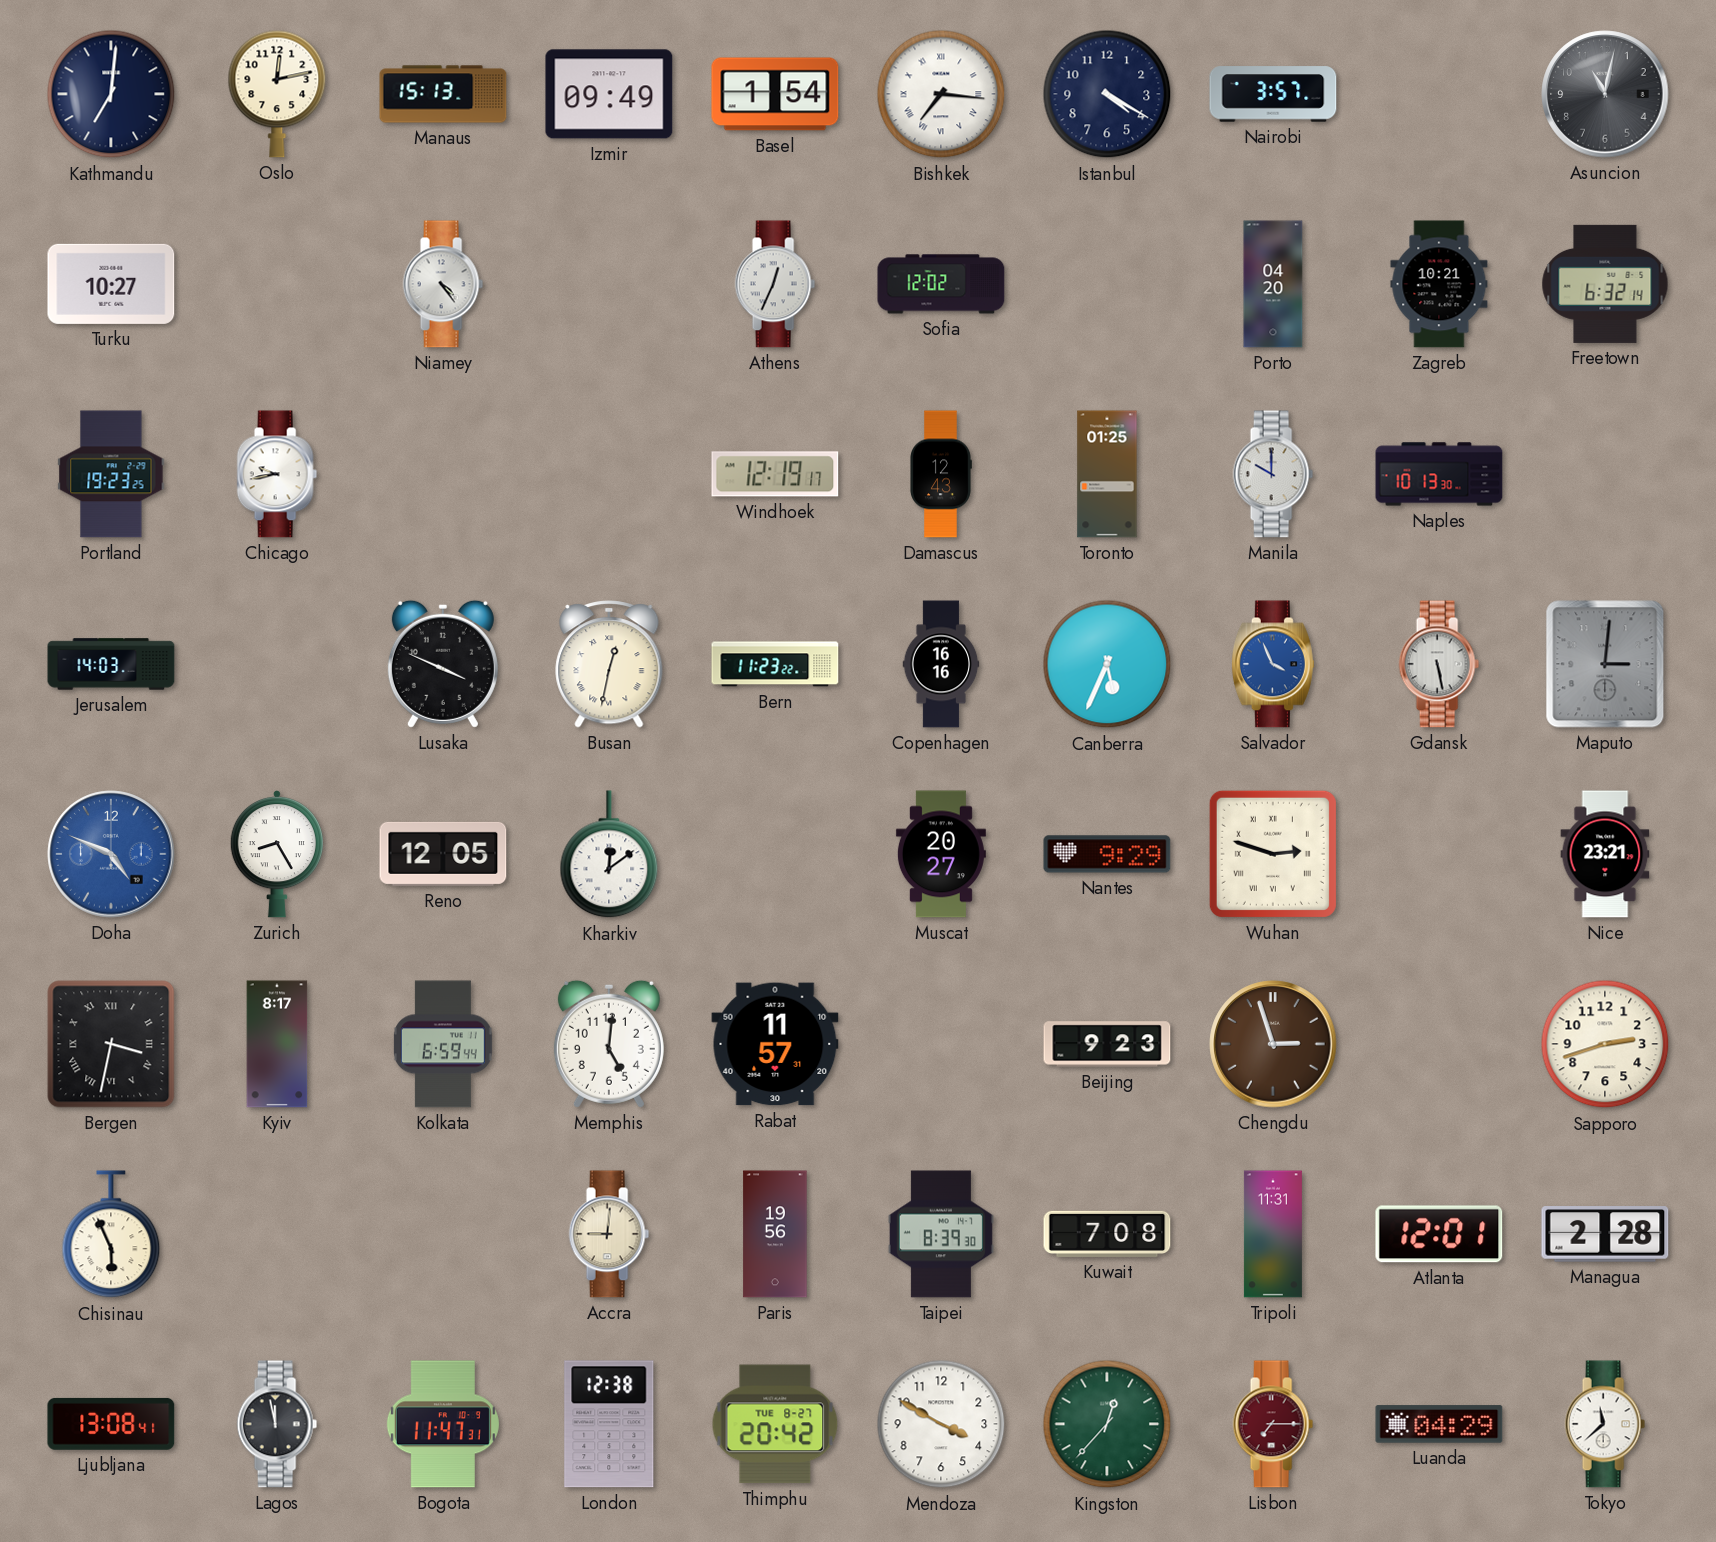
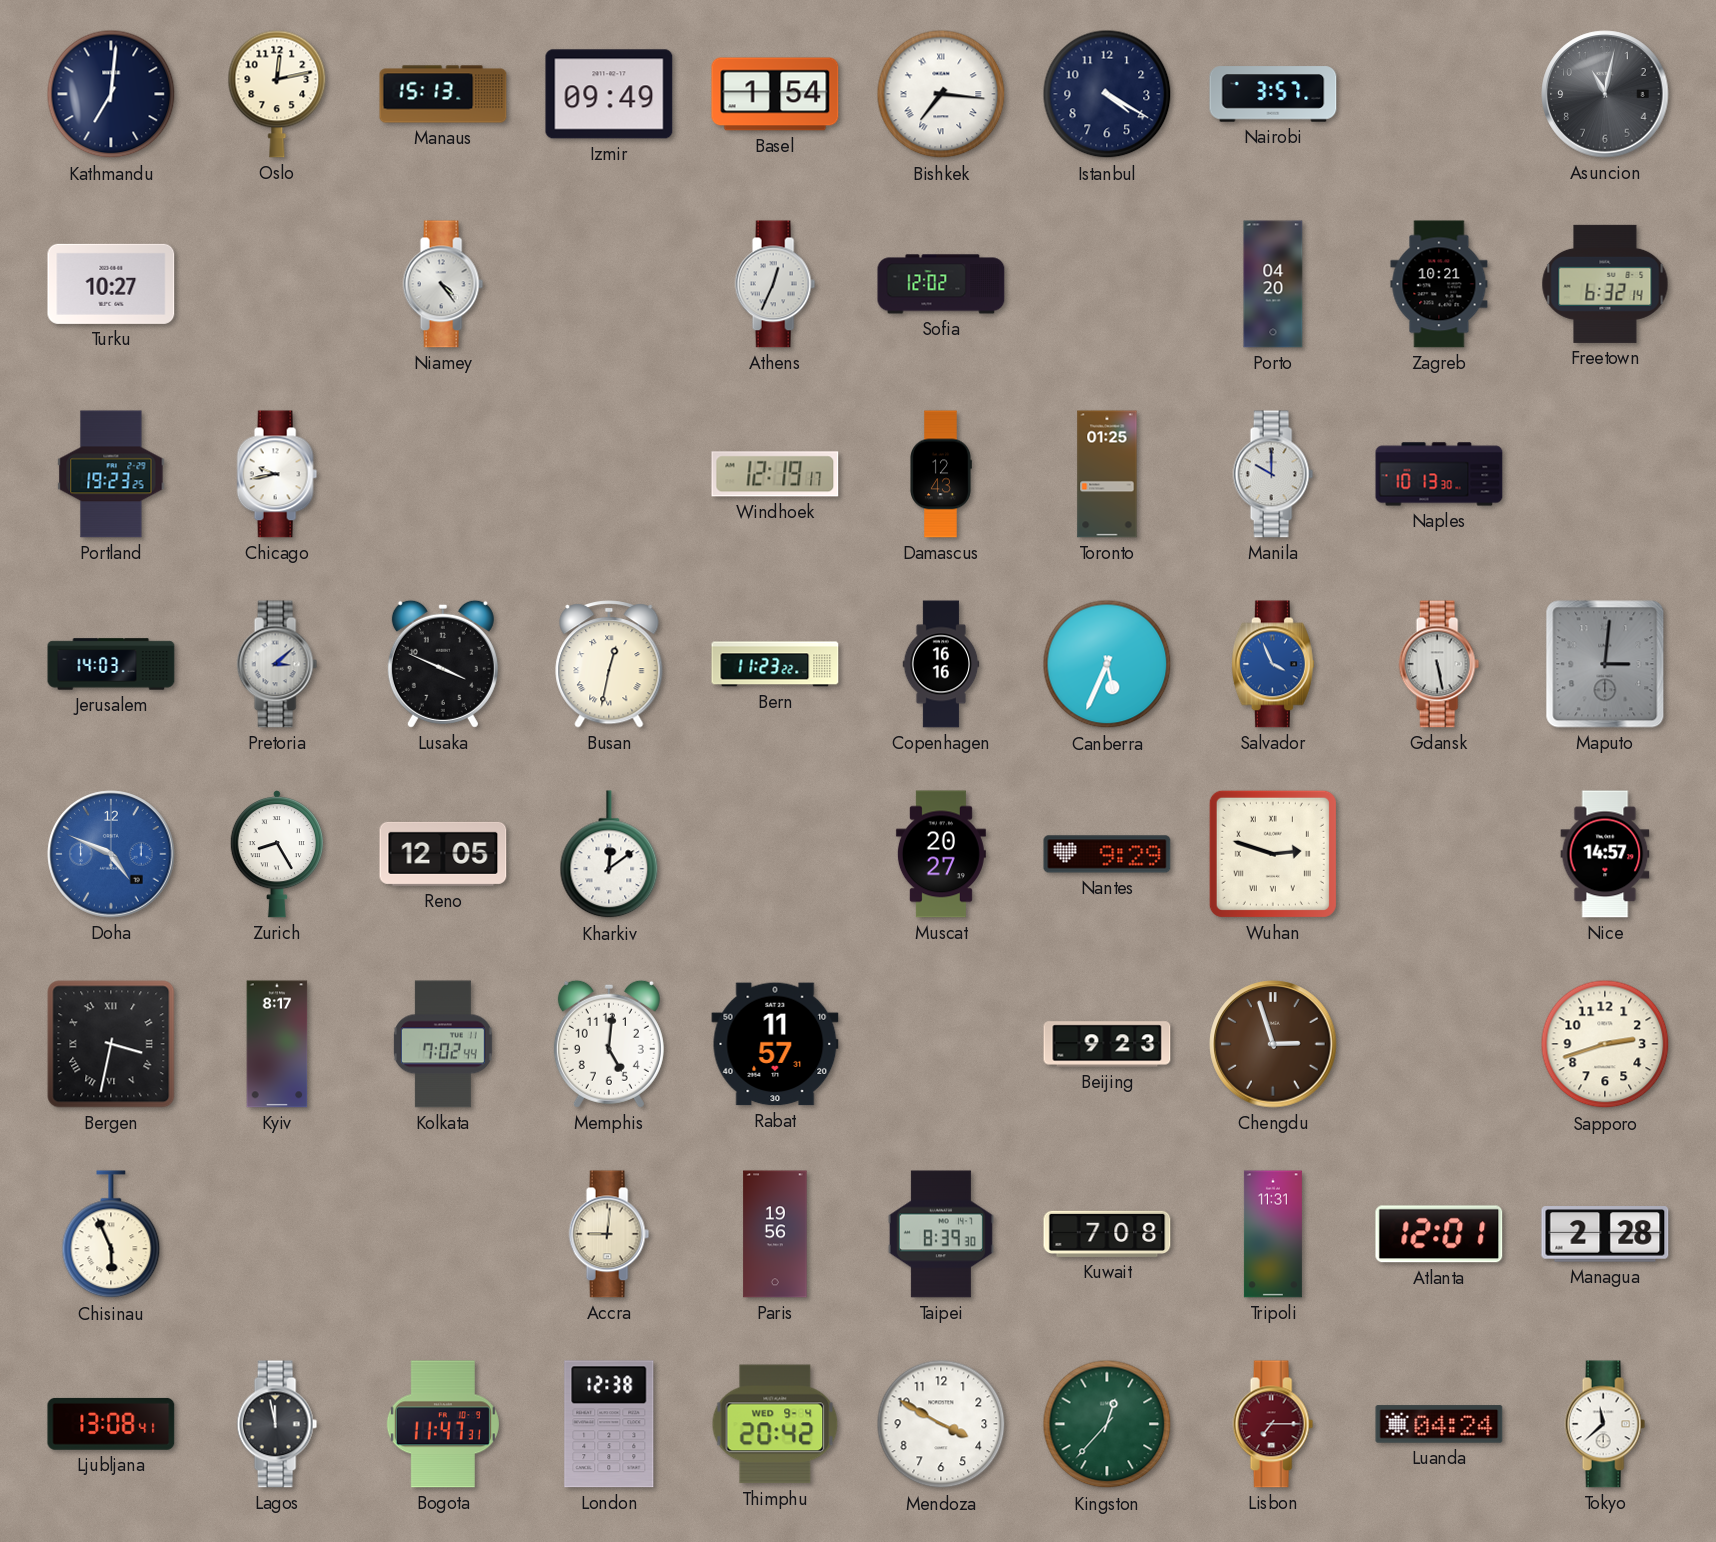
Pretoria: none -> 3:08
Nice: 23:21 -> 14:57
Kolkata: 6:59 -> 7:02
Thimphu date: TUE 8-27 -> WED 9-4
Luanda: 04:29 -> 04:24
